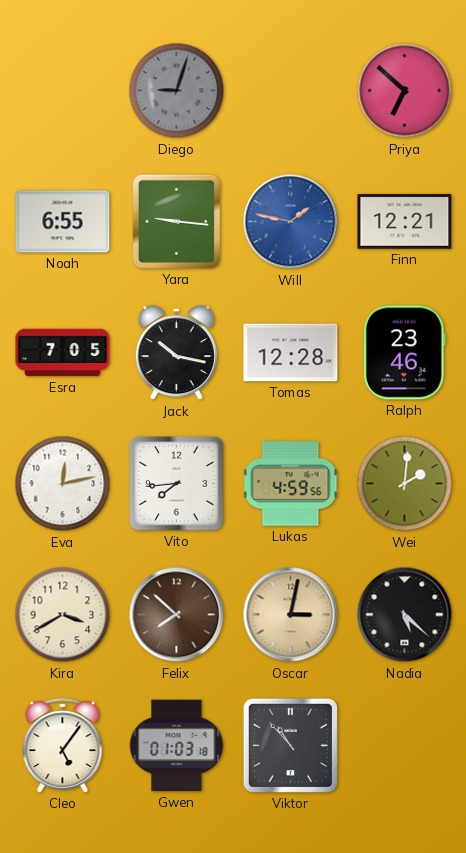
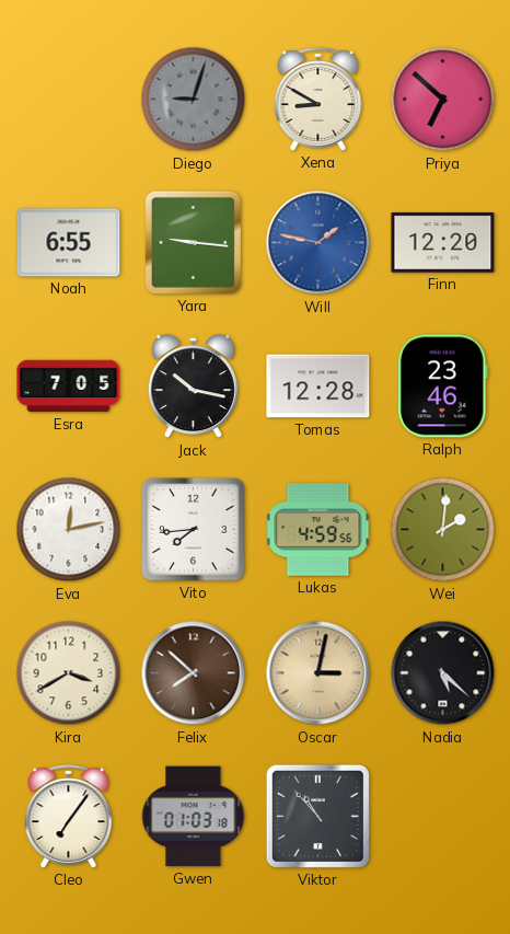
Xena: none -> 8:50
Finn: 12:21 -> 12:20
Cleo: 5:06 -> 7:06
